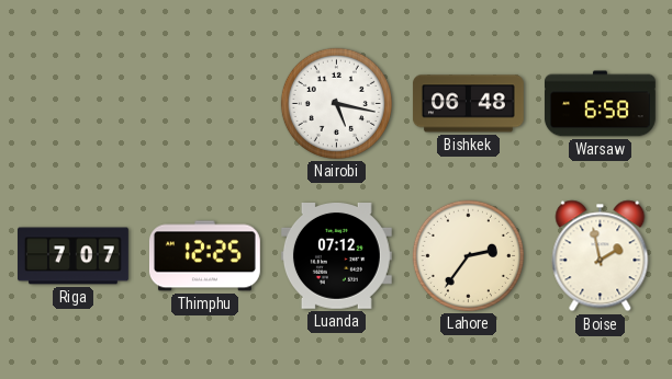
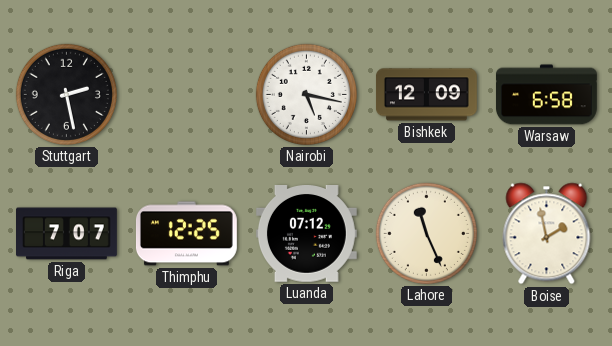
Stuttgart: none -> 2:28
Bishkek: 06:48 -> 12:09
Lahore: 2:36 -> 11:26
